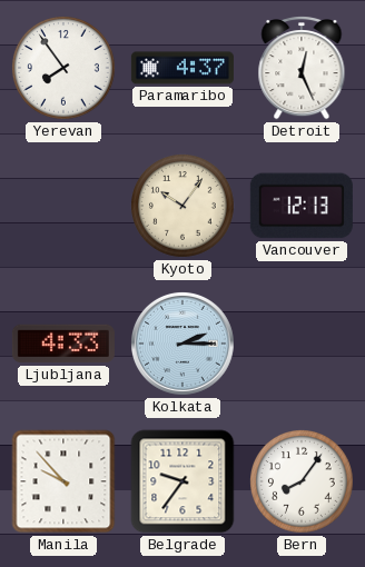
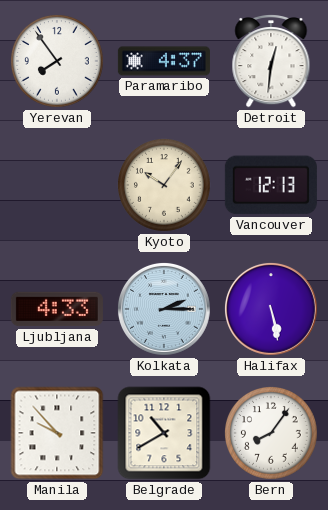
Detroit: 12:26 -> 12:31
Halifax: none -> 5:28
Belgrade: 9:36 -> 10:40
